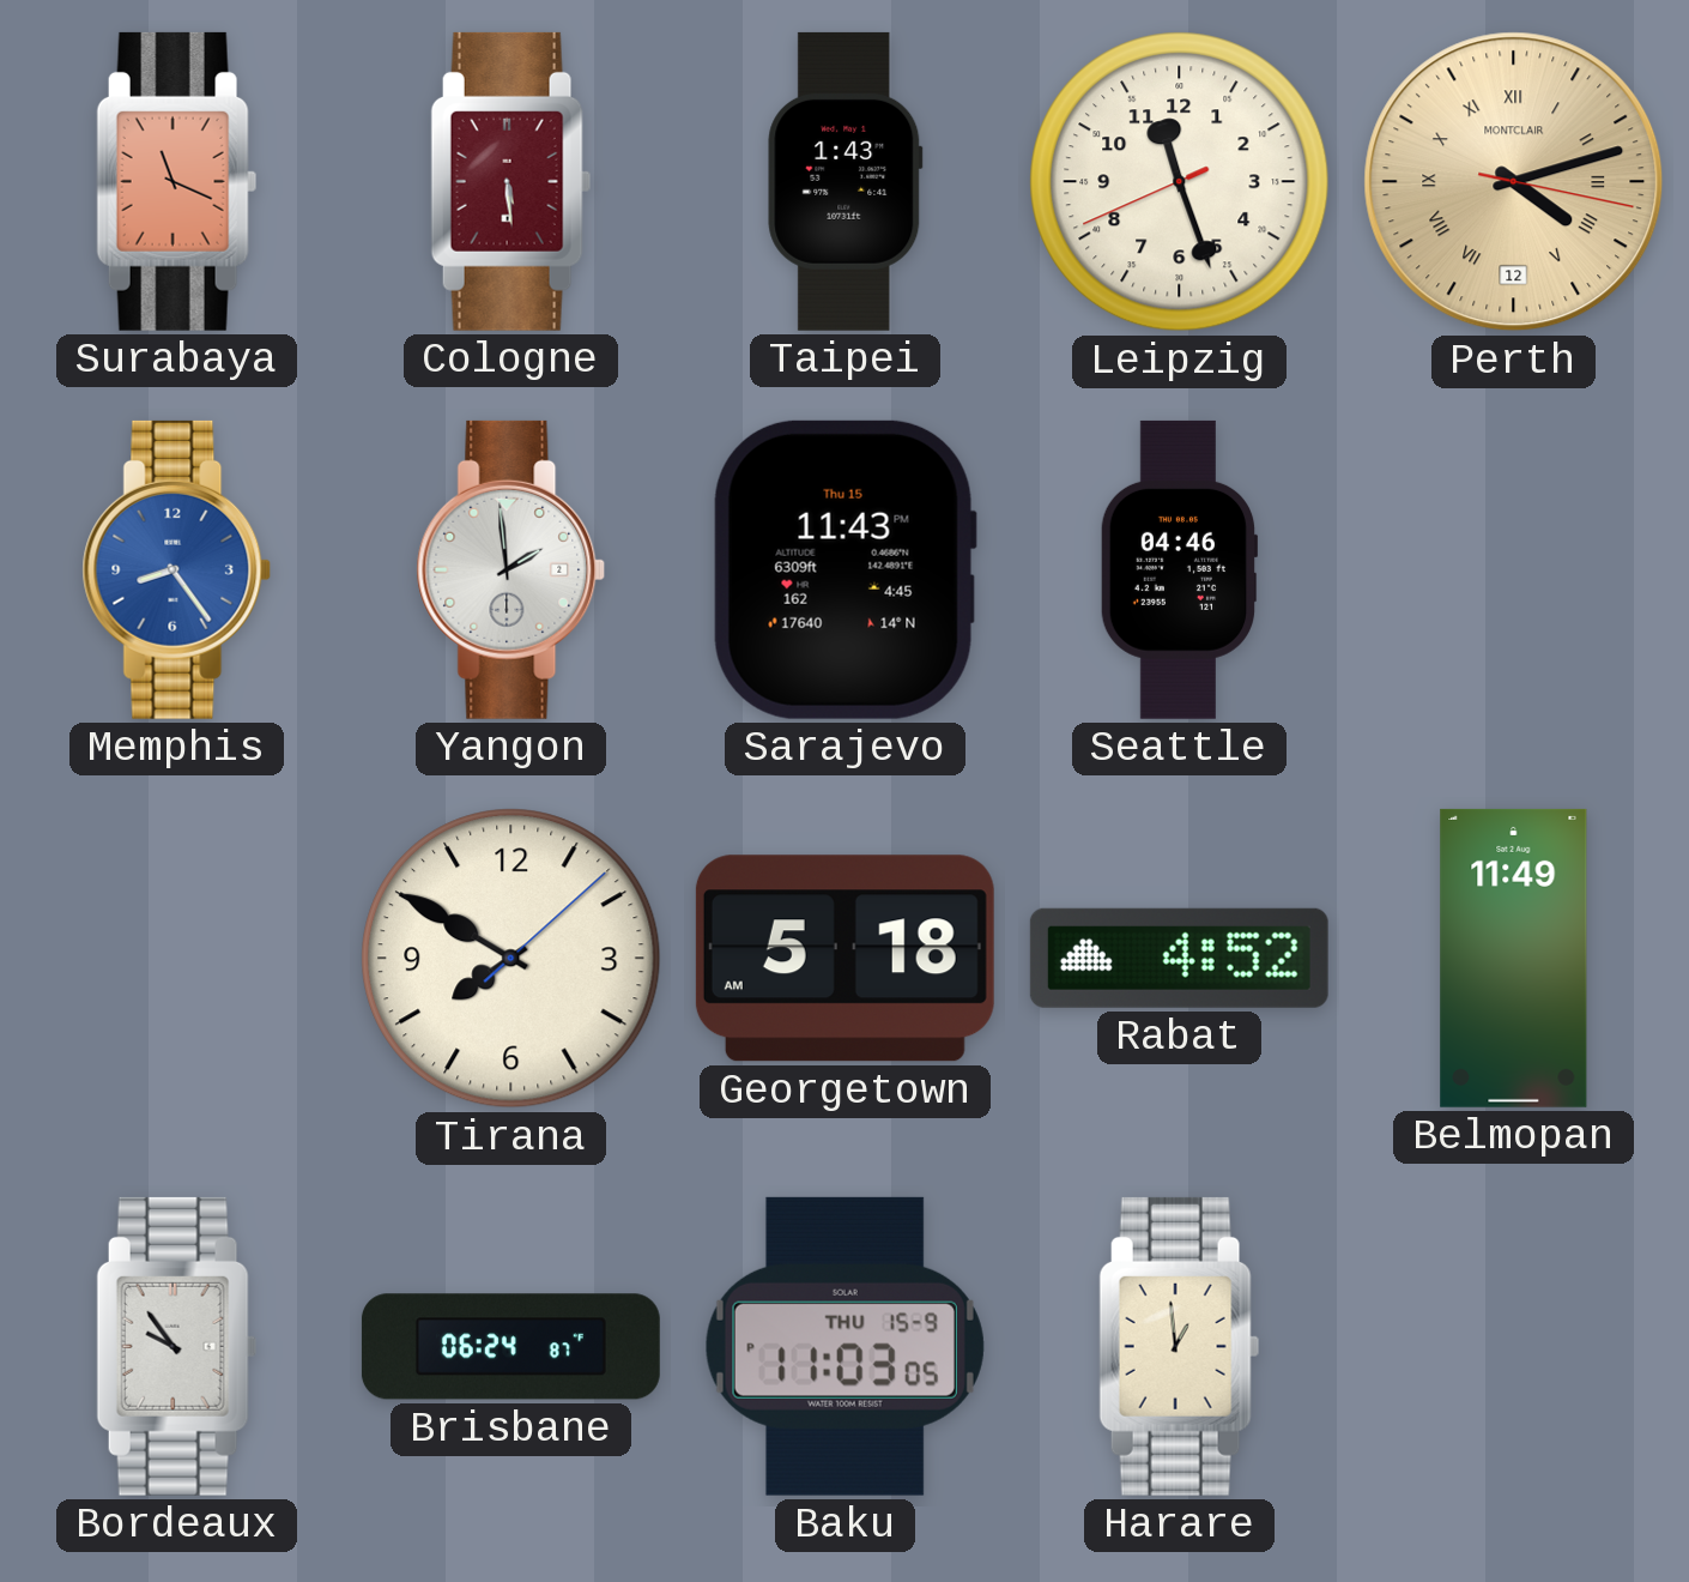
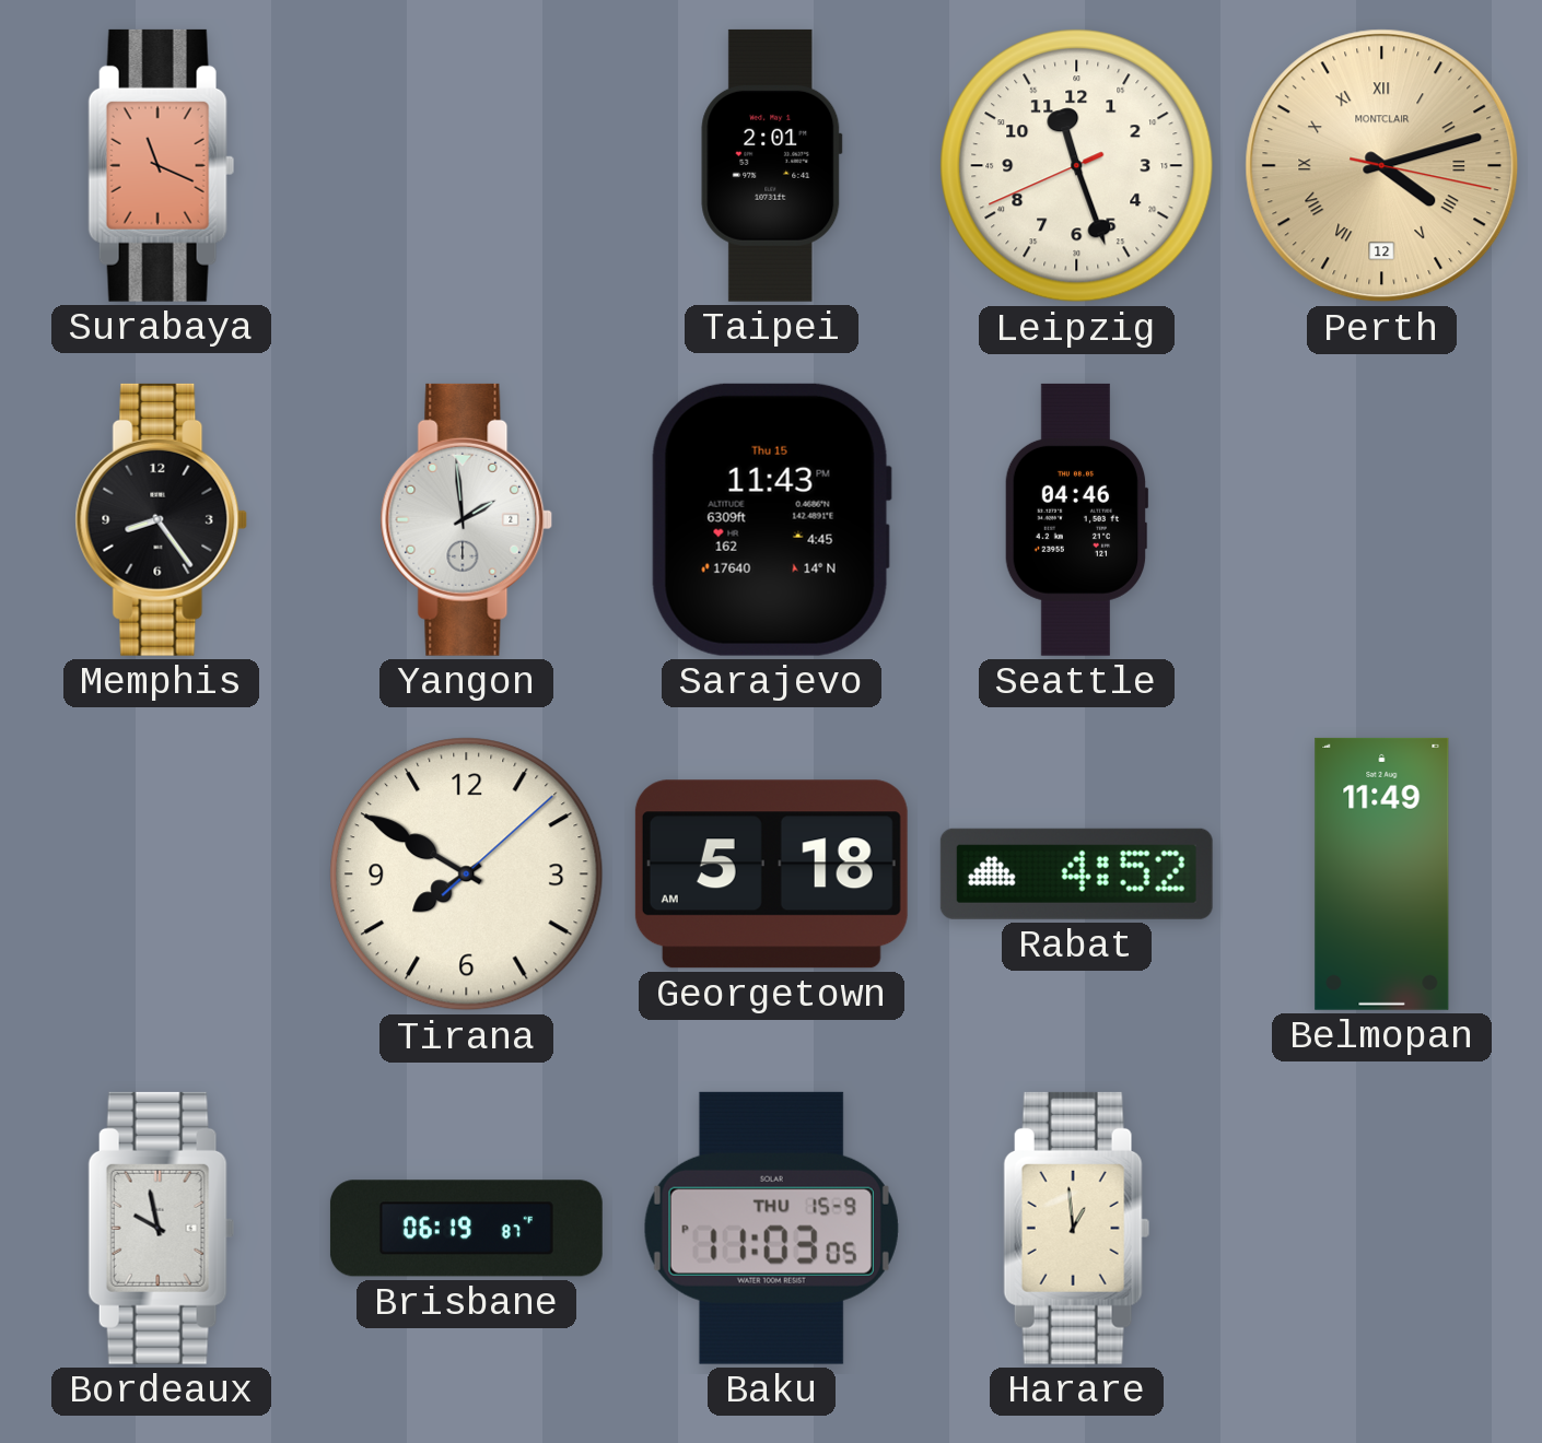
Cologne: 5:29 -> none
Taipei: 1:43 -> 2:01
Memphis dial: blue -> black
Bordeaux: 9:54 -> 9:58
Brisbane: 06:24 -> 06:19
